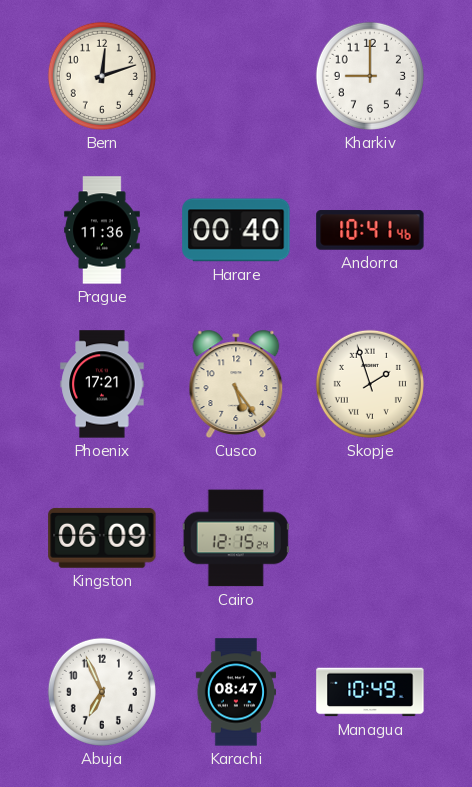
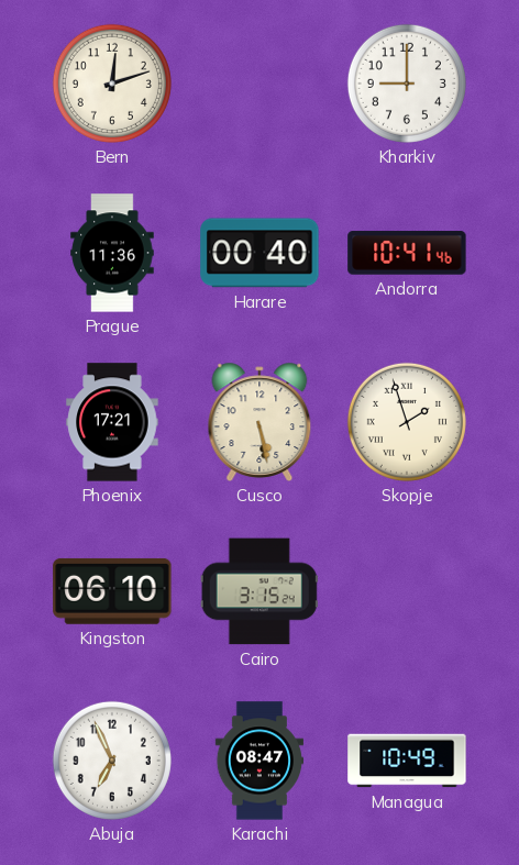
Cusco: 5:24 -> 5:28
Kingston: 06:09 -> 06:10
Cairo: 12:15 -> 3:15
